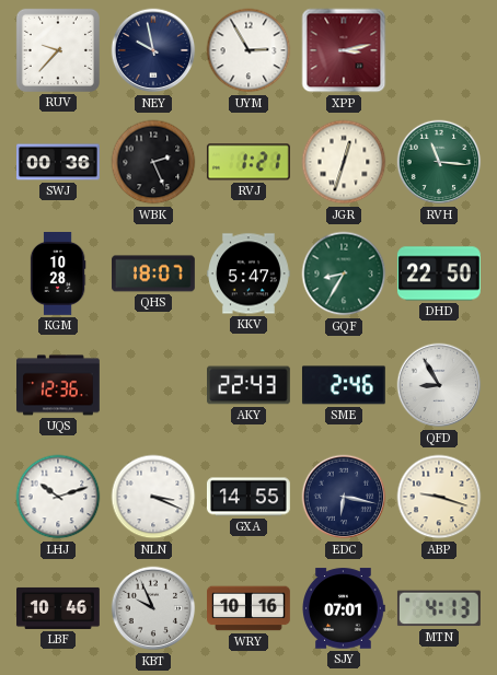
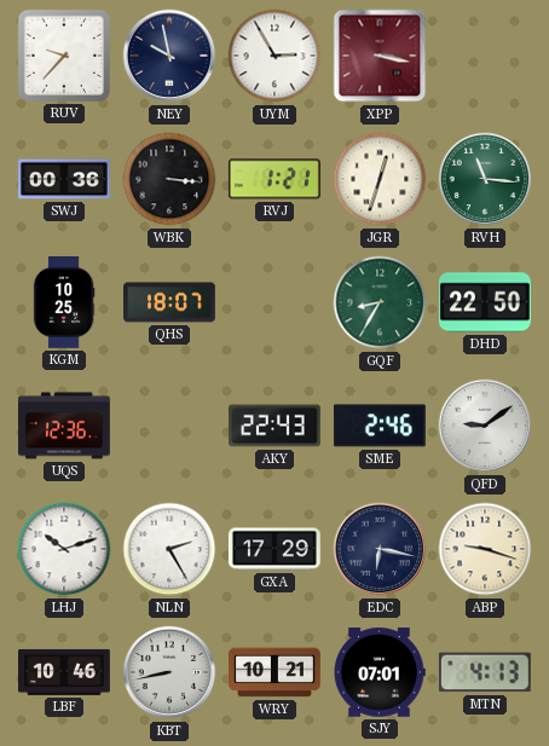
XPP: 3:13 -> 3:17
WBK: 2:26 -> 3:16
KGM: 10:28 -> 10:25
KKV: 5:47 -> none
QFD: 8:55 -> 9:09
NLN: 3:19 -> 2:25
GXA: 14:55 -> 17:29
KBT: 9:56 -> 8:43
WRY: 10:16 -> 10:21
